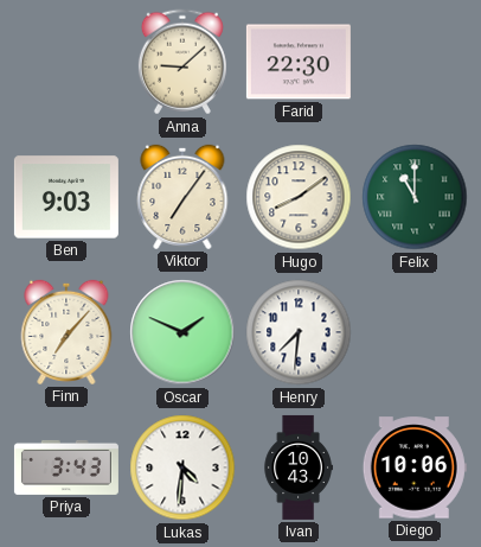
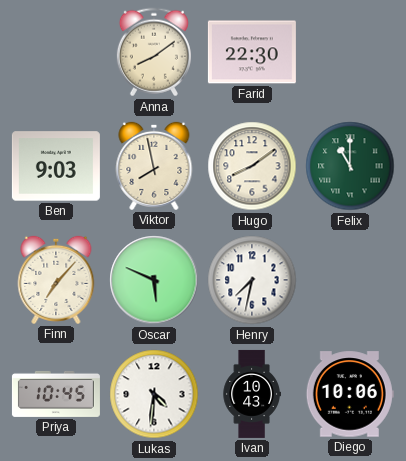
Anna: 9:08 -> 8:09
Viktor: 7:06 -> 7:58
Oscar: 1:49 -> 5:49
Henry: 7:31 -> 7:32
Priya: 3:43 -> 10:45
